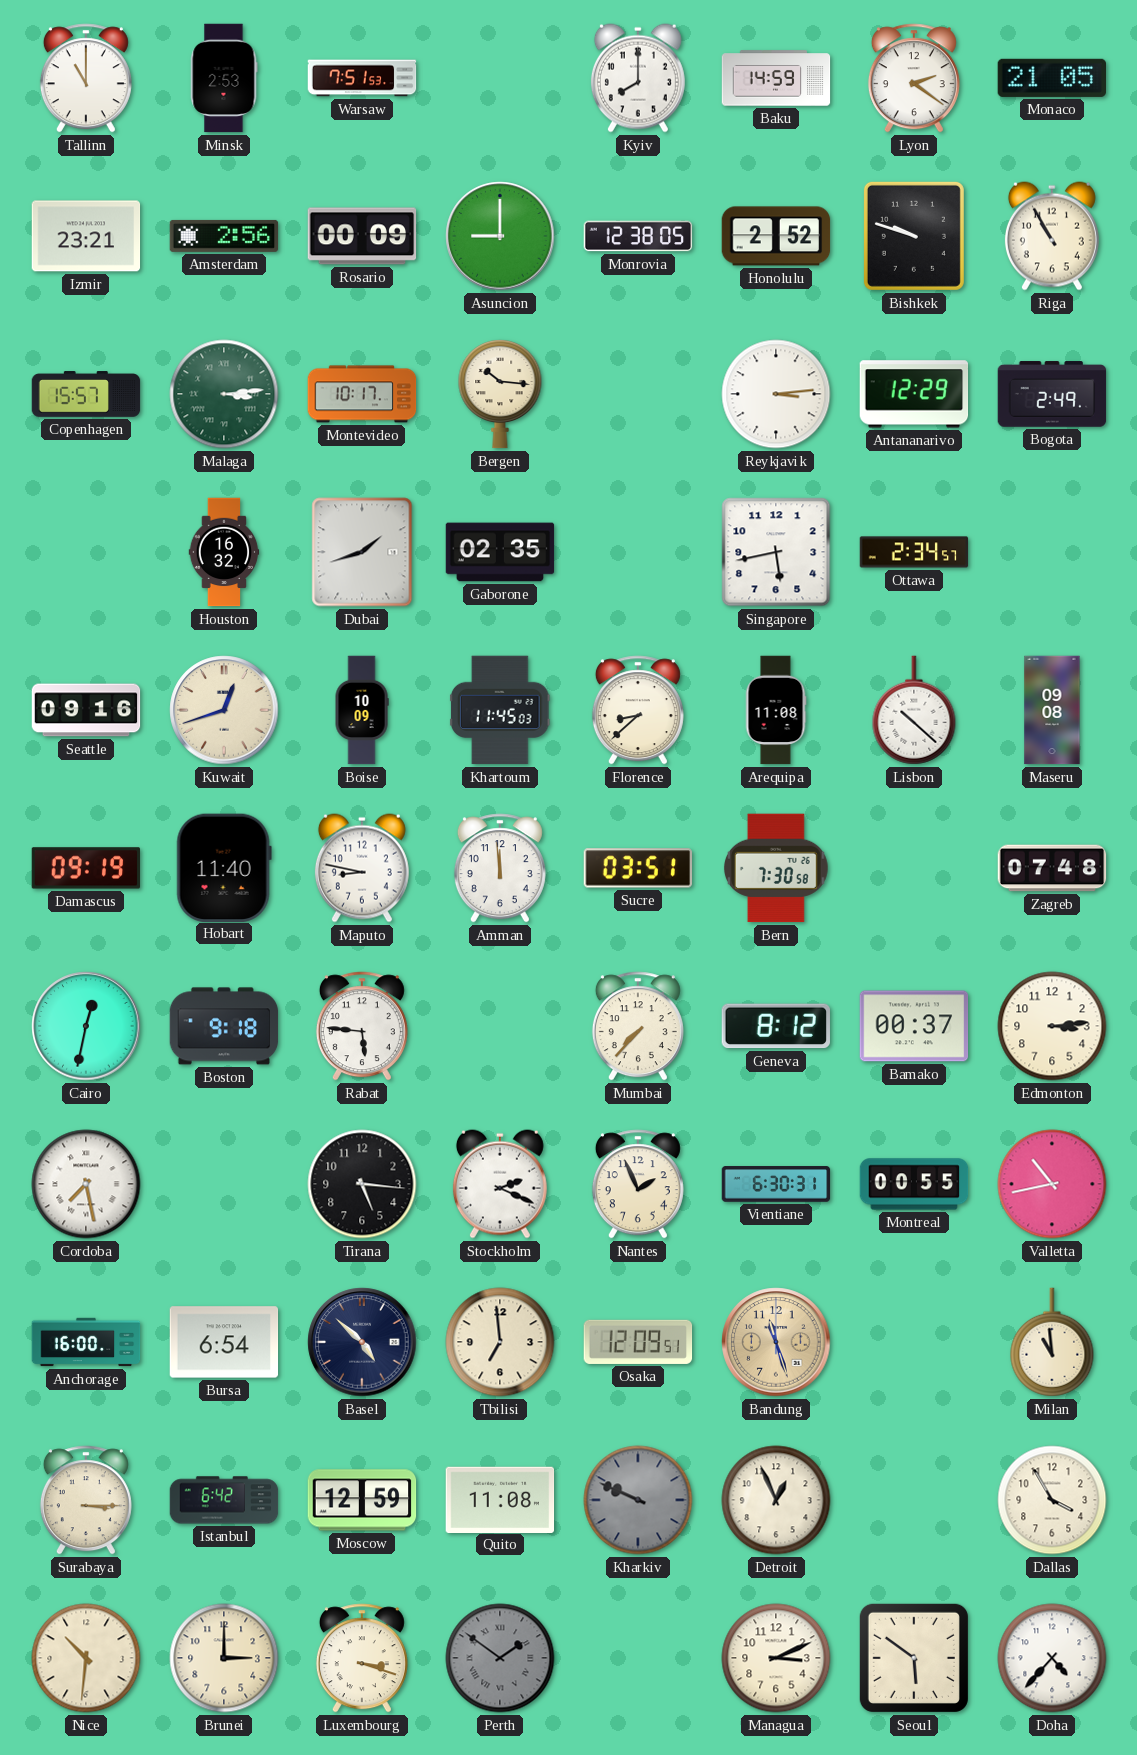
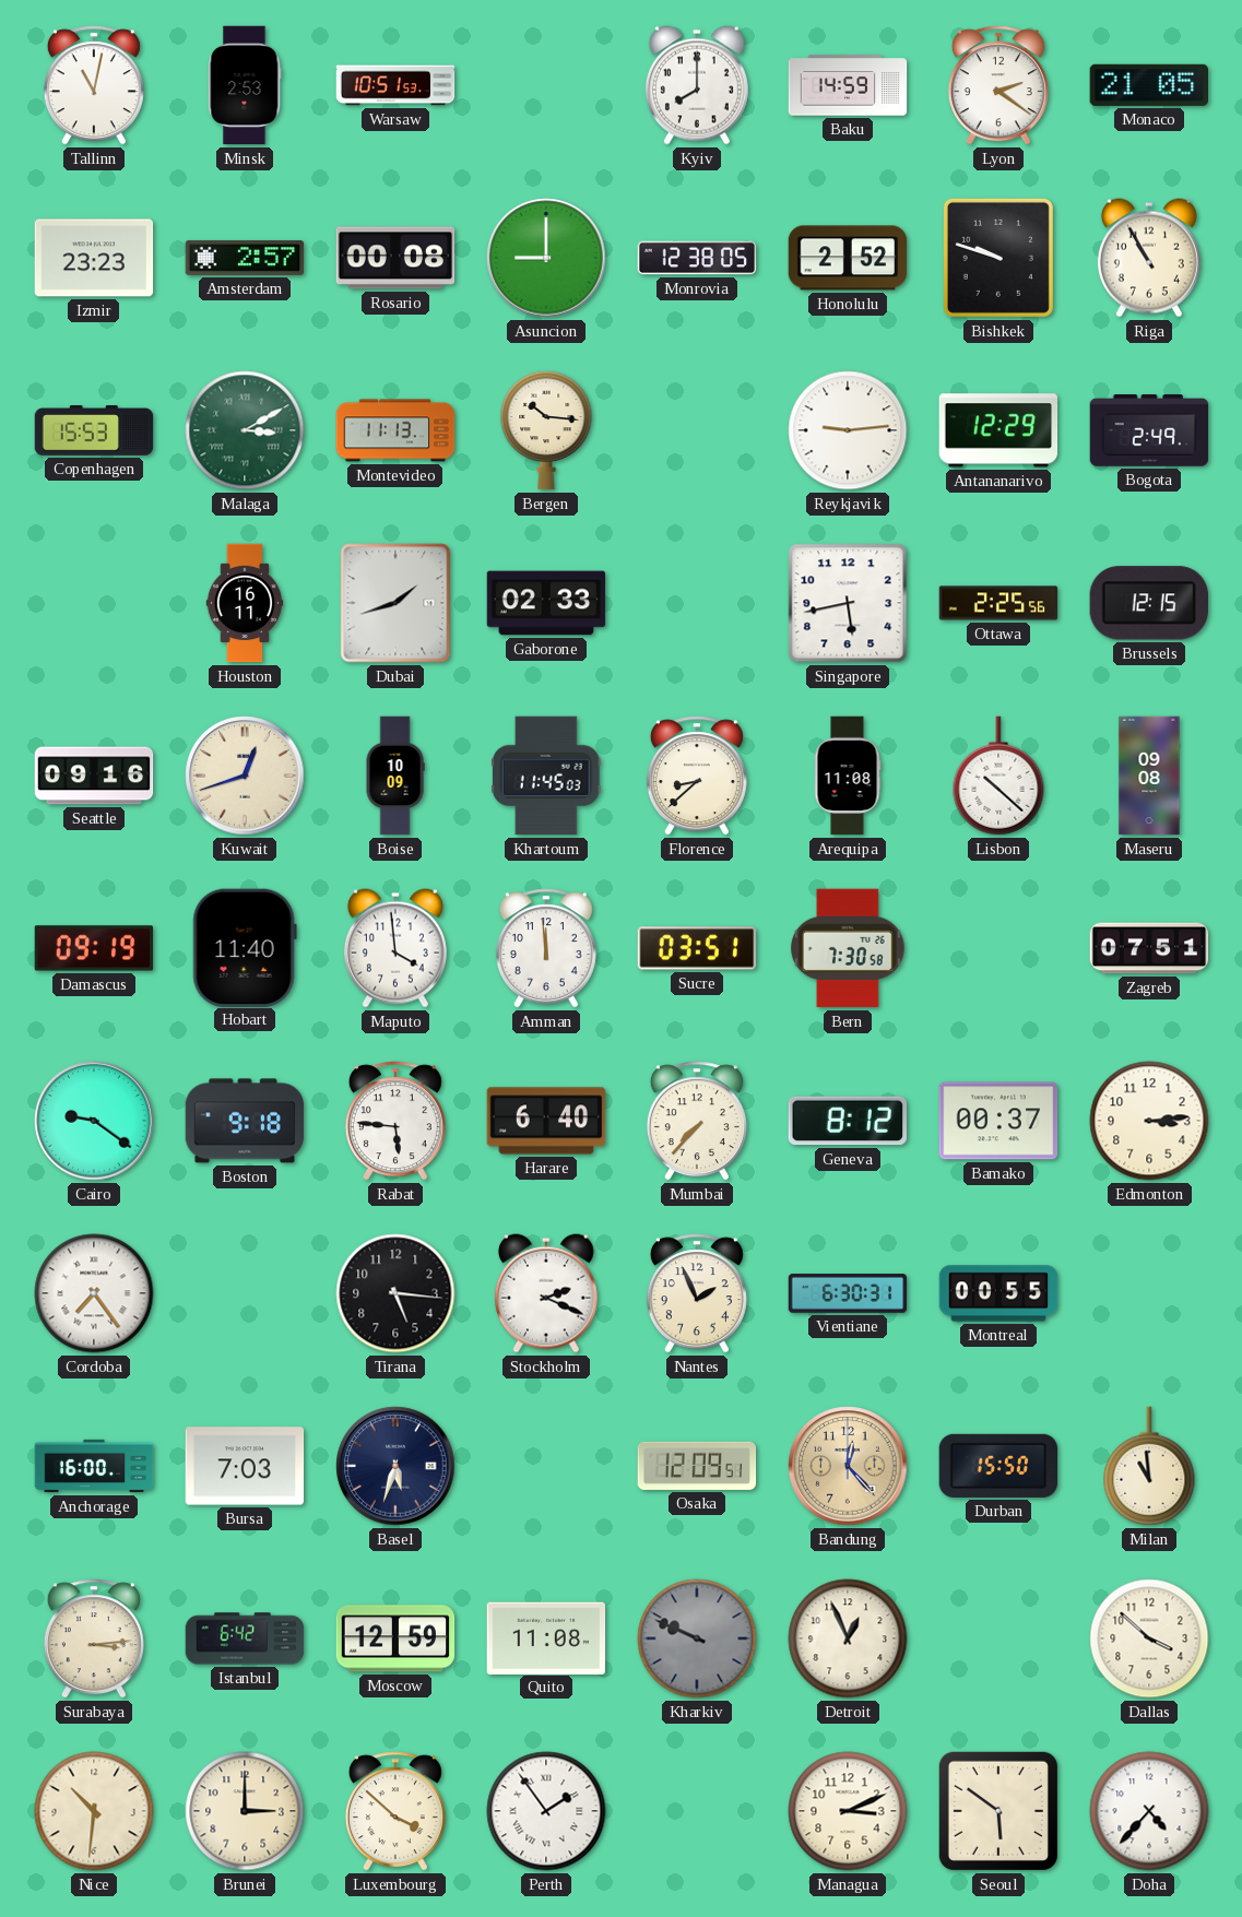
Tallinn: 11:00 -> 11:02
Warsaw: 7:51 -> 10:51
Izmir: 23:21 -> 23:23
Amsterdam: 2:56 -> 2:57
Rosario: 00:09 -> 00:08
Copenhagen: 15:57 -> 15:53
Malaga: 3:14 -> 3:10
Montevideo: 10:17 -> 11:13
Reykjavik: 3:14 -> 9:14
Houston: 16:32 -> 16:11
Gaborone: 02:35 -> 02:33
Ottawa: 2:34 -> 2:25
Brussels: none -> 12:15
Maputo: 8:47 -> 3:59
Zagreb: 07:48 -> 07:51
Cairo: 12:32 -> 9:21
Harare: none -> 6:40
Cordoba: 7:28 -> 7:24
Valletta: 10:43 -> none
Bursa: 6:54 -> 7:03
Basel: 4:52 -> 5:33
Tbilisi: 6:59 -> none
Bandung: 11:27 -> 12:23
Durban: none -> 15:50
Surabaya: 3:15 -> 3:14
Dallas: 3:55 -> 3:52
Luxembourg: 3:18 -> 3:52
Perth: 1:51 -> 1:54
Perth dial: grey -> white
